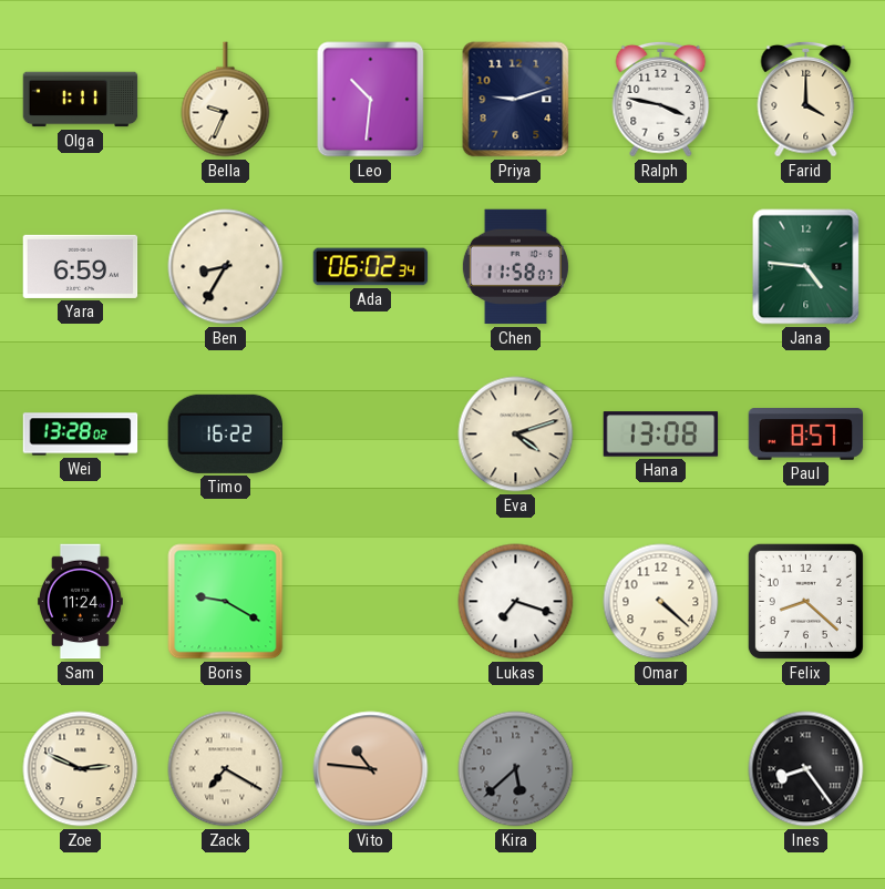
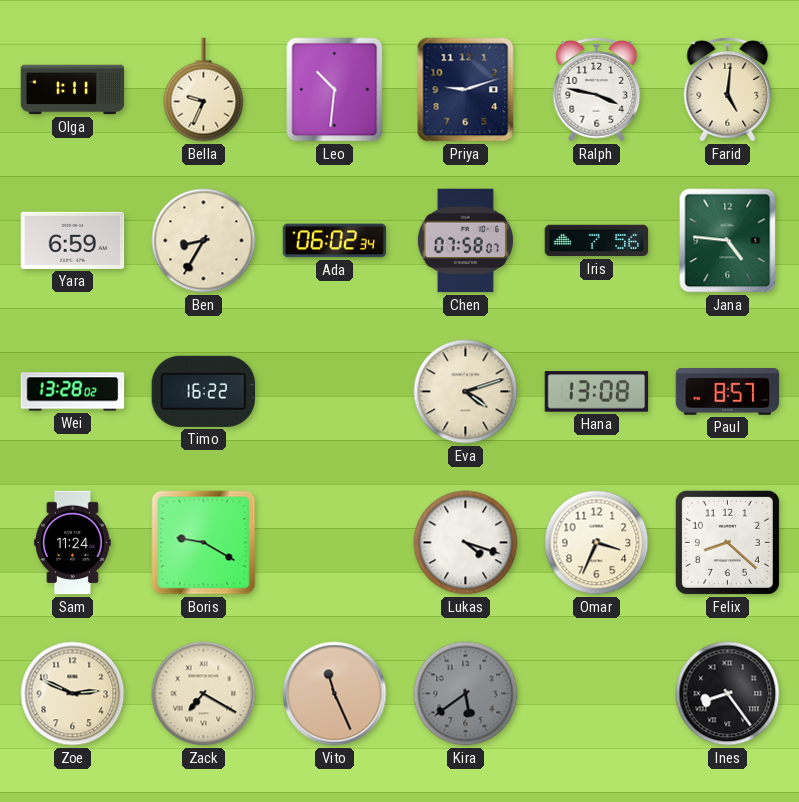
Farid: 4:00 -> 5:01
Chen: 11:58 -> 07:58
Iris: none -> 7:56
Lukas: 7:18 -> 4:18
Omar: 4:22 -> 3:34
Vito: 10:46 -> 11:26
Kira: 5:38 -> 5:39
